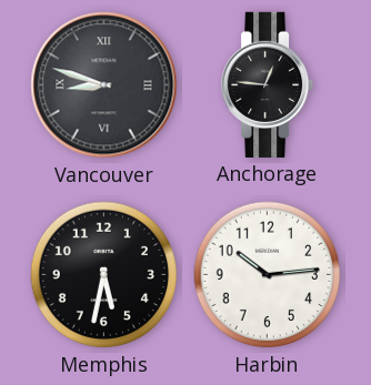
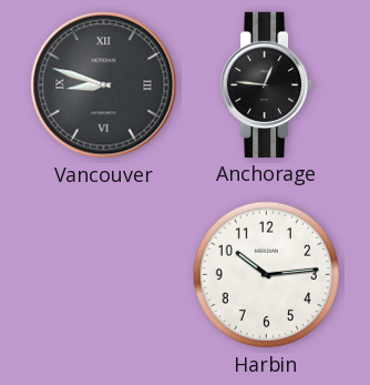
Memphis: 5:32 -> none
